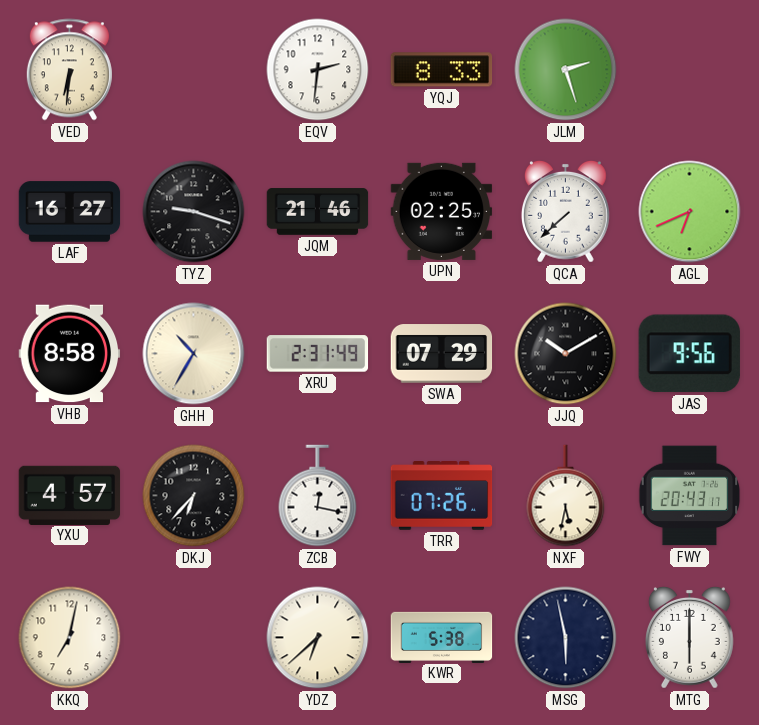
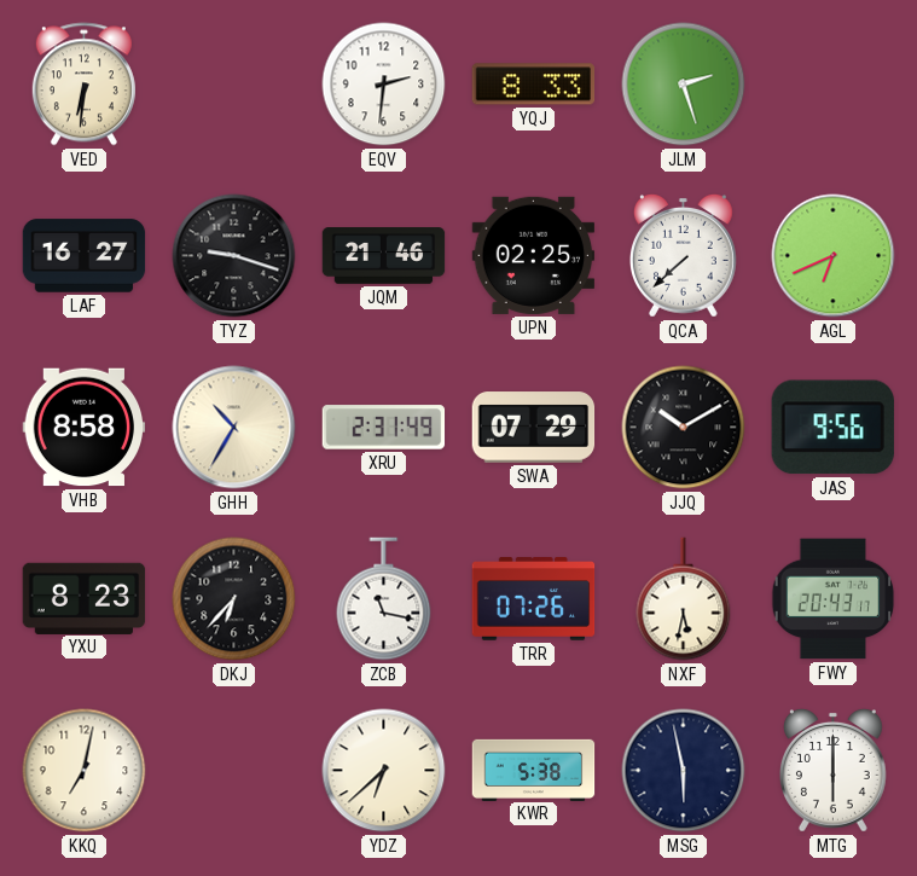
YXU: 4:57 -> 8:23
ZCB: 12:17 -> 11:17
